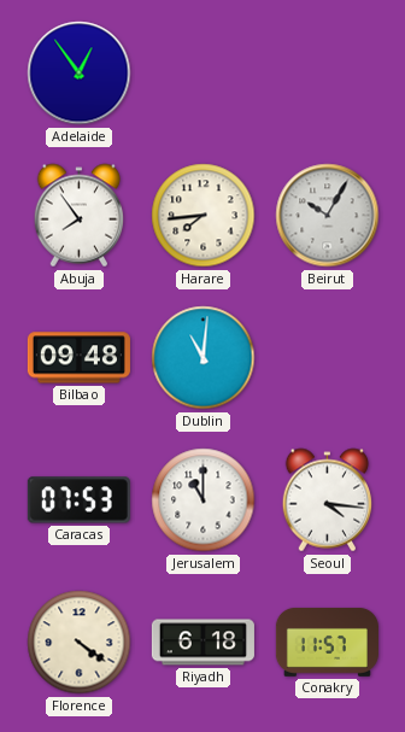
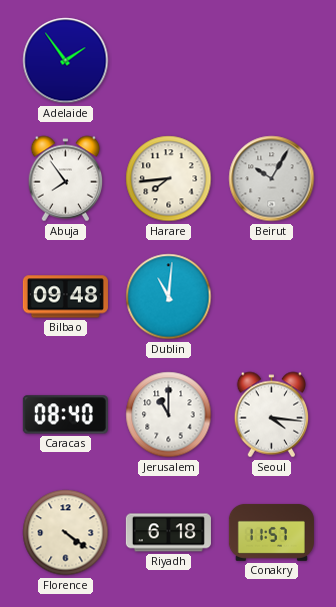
Adelaide: 12:54 -> 1:54
Caracas: 07:53 -> 08:40
